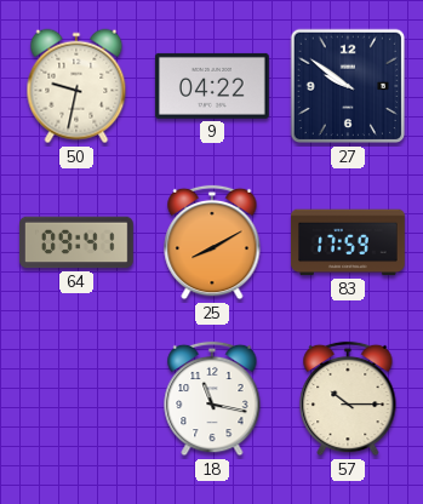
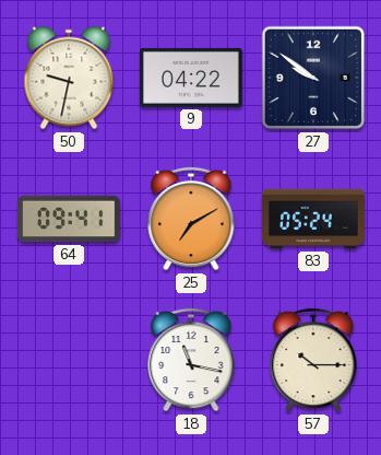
25: 8:10 -> 7:10
83: 17:59 -> 05:24
